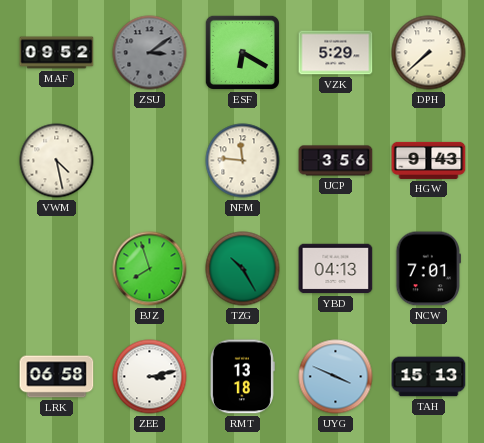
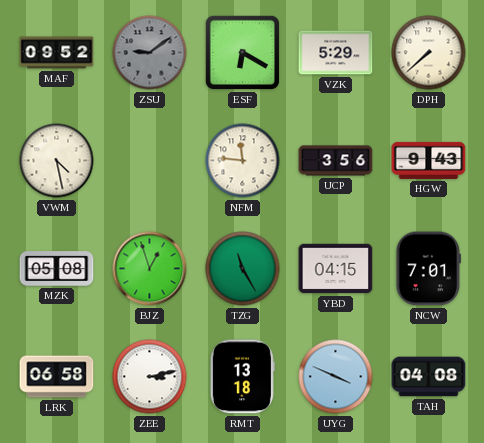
ZSU: 3:09 -> 9:09
MZK: none -> 05:08
BJZ: 7:57 -> 12:57
TZG: 10:25 -> 11:25
YBD: 04:13 -> 04:15
TAH: 15:13 -> 04:08
